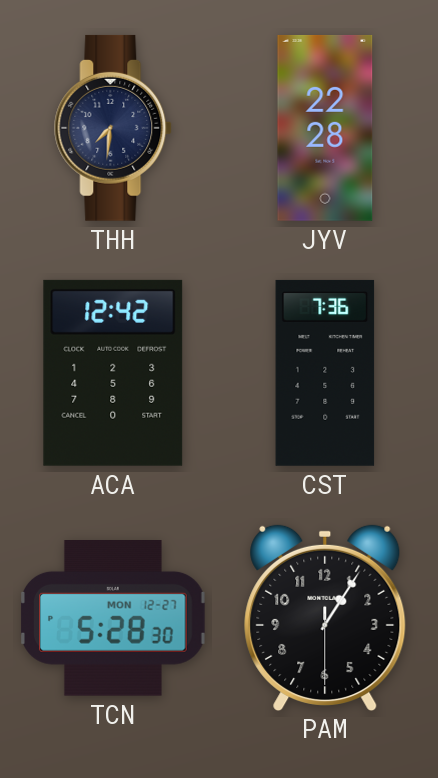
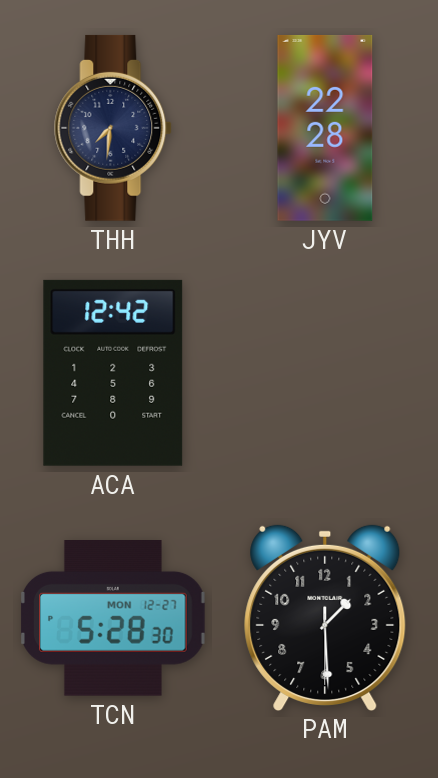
CST: 7:36 -> none
PAM: 1:05 -> 1:29
